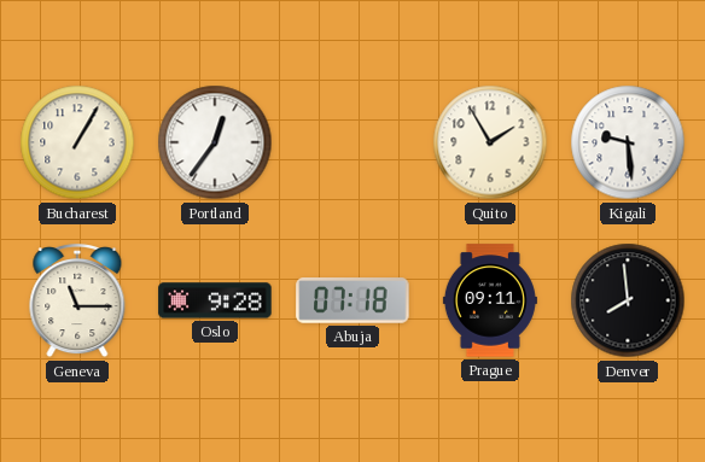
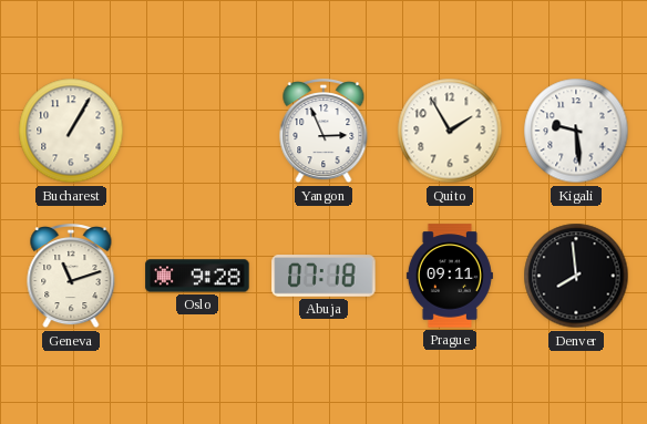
Portland: 12:36 -> none
Yangon: none -> 2:56
Geneva: 11:15 -> 11:12
